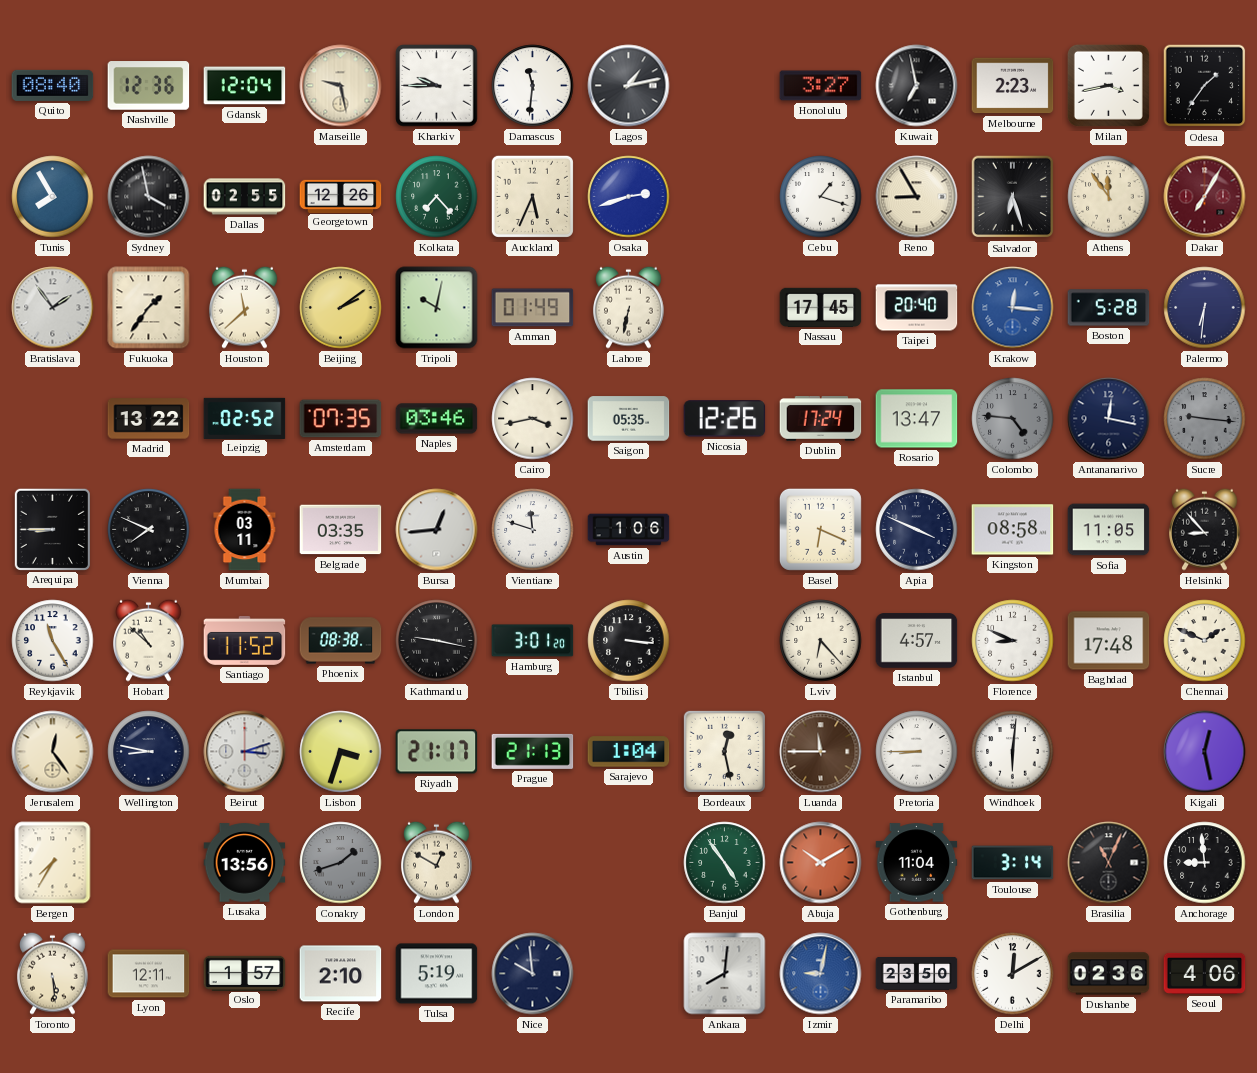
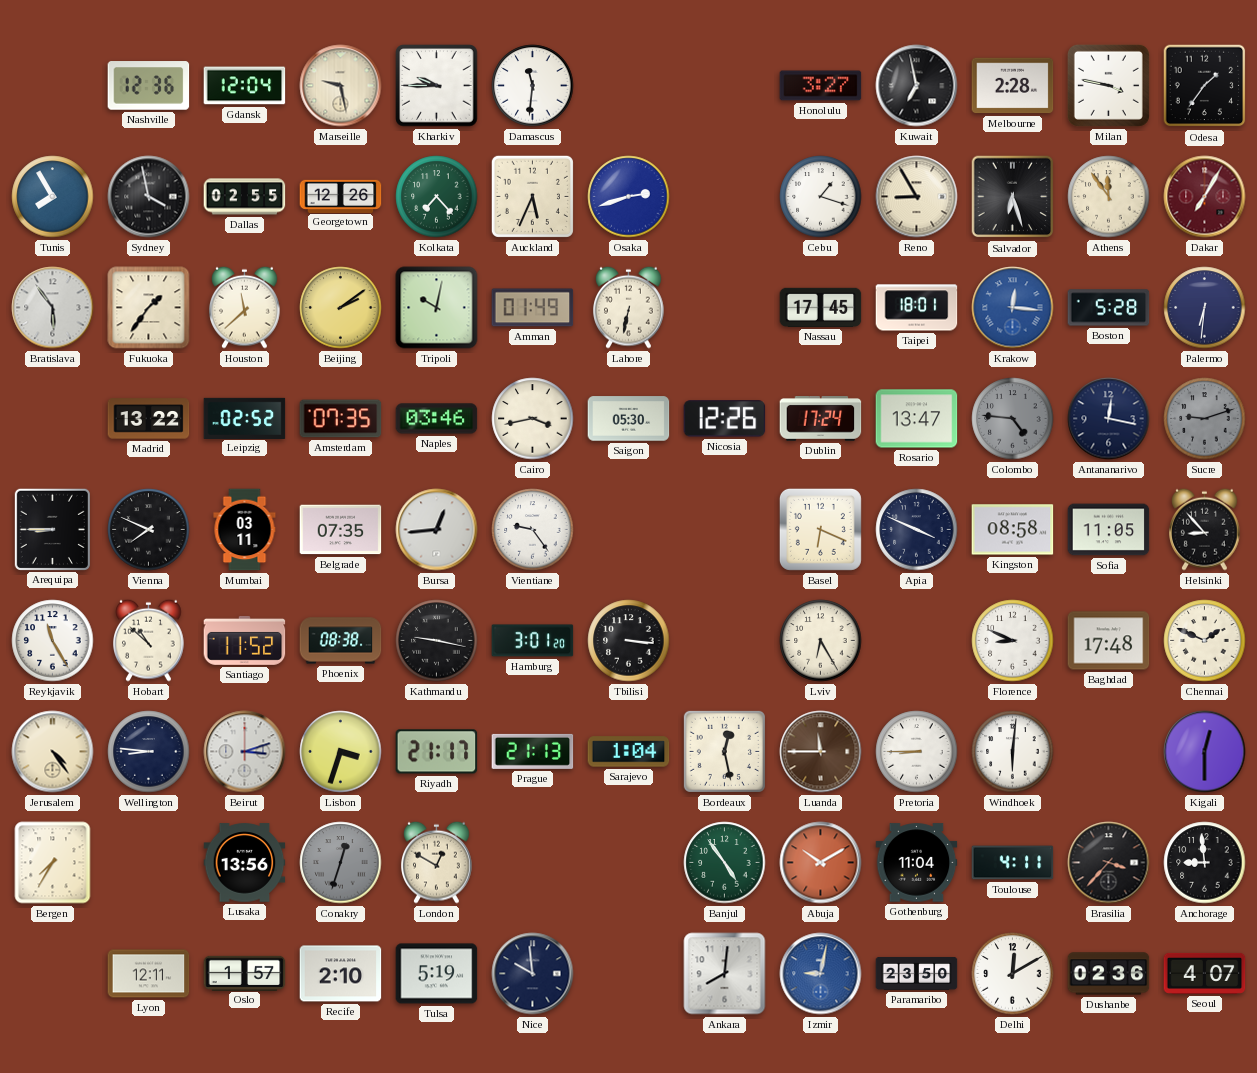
Quito: 08:40 -> none
Lagos: 1:13 -> none
Melbourne: 2:23 -> 2:28
Milan: 3:43 -> 3:47
Bratislava: 1:54 -> 5:54
Taipei: 20:40 -> 18:01
Saigon: 05:35 -> 05:30
Sucre: 9:16 -> 9:12
Belgrade: 03:35 -> 07:35
Vientiane: 11:48 -> 9:24
Austin: 1:06 -> none
Lviv: 6:23 -> 6:25
Istanbul: 4:57 -> none
Jerusalem: 12:24 -> 4:24
Wellington: 8:47 -> 8:46
Kigali: 12:28 -> 12:30
Conakry: 1:42 -> 12:33
Toulouse: 3:14 -> 4:11
Brasilia: 11:04 -> 3:37
Toronto: 5:29 -> none
Seoul: 4:06 -> 4:07
